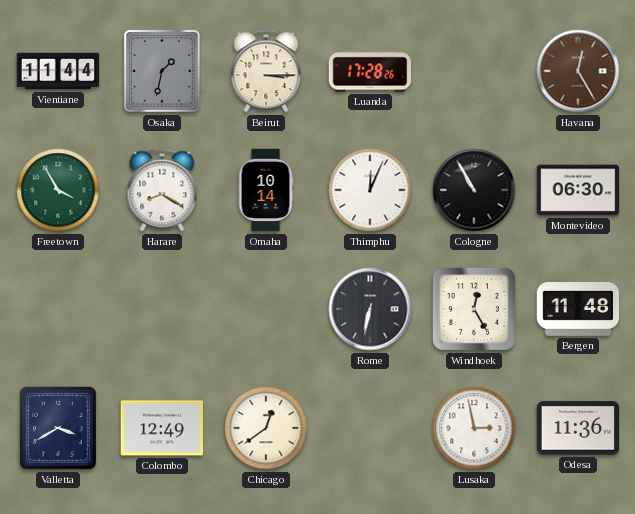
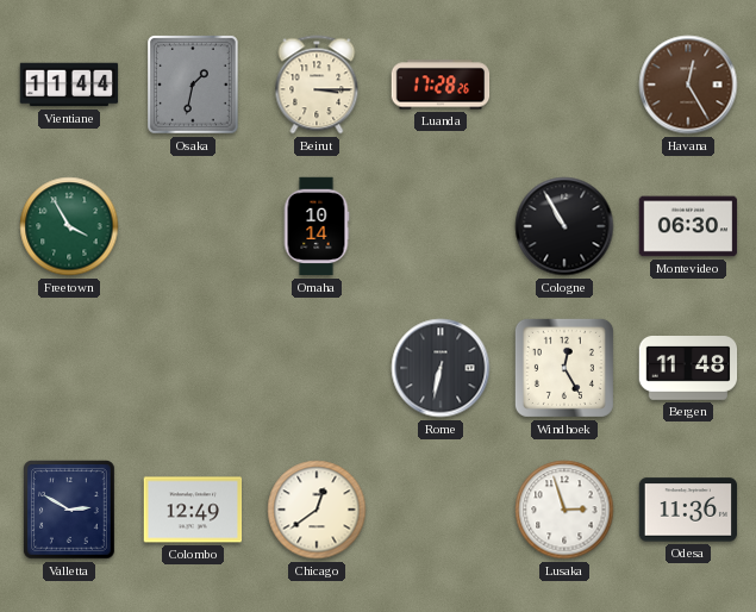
Harare: 8:20 -> none
Thimphu: 12:04 -> none
Valletta: 3:40 -> 2:50
Lusaka: 2:58 -> 2:57
